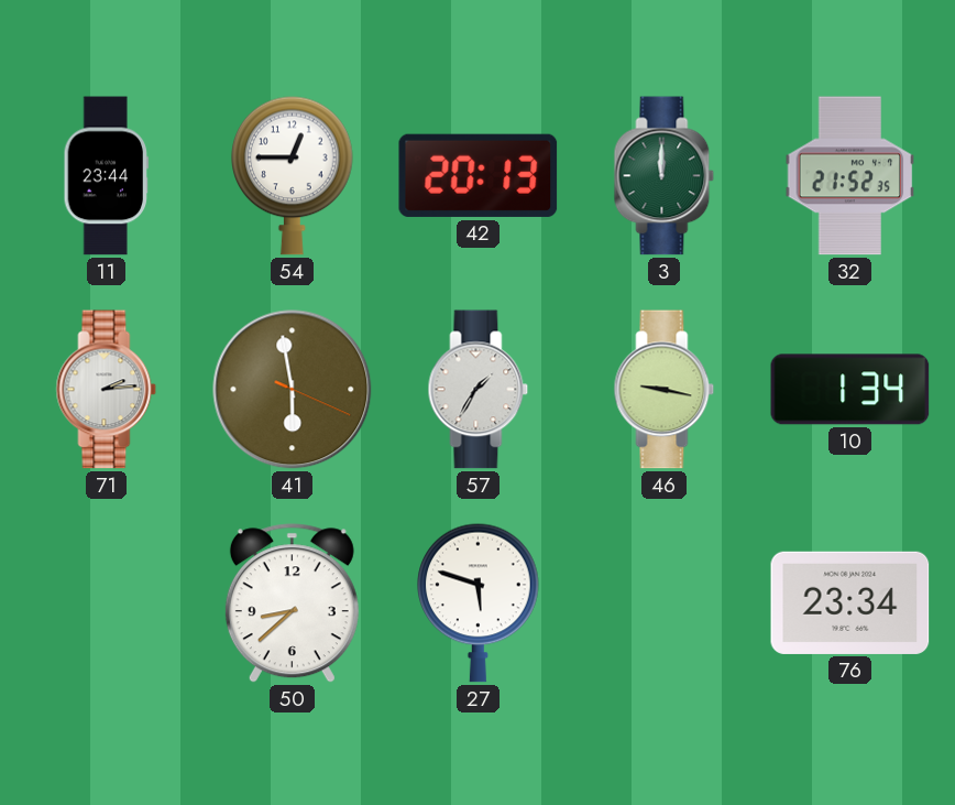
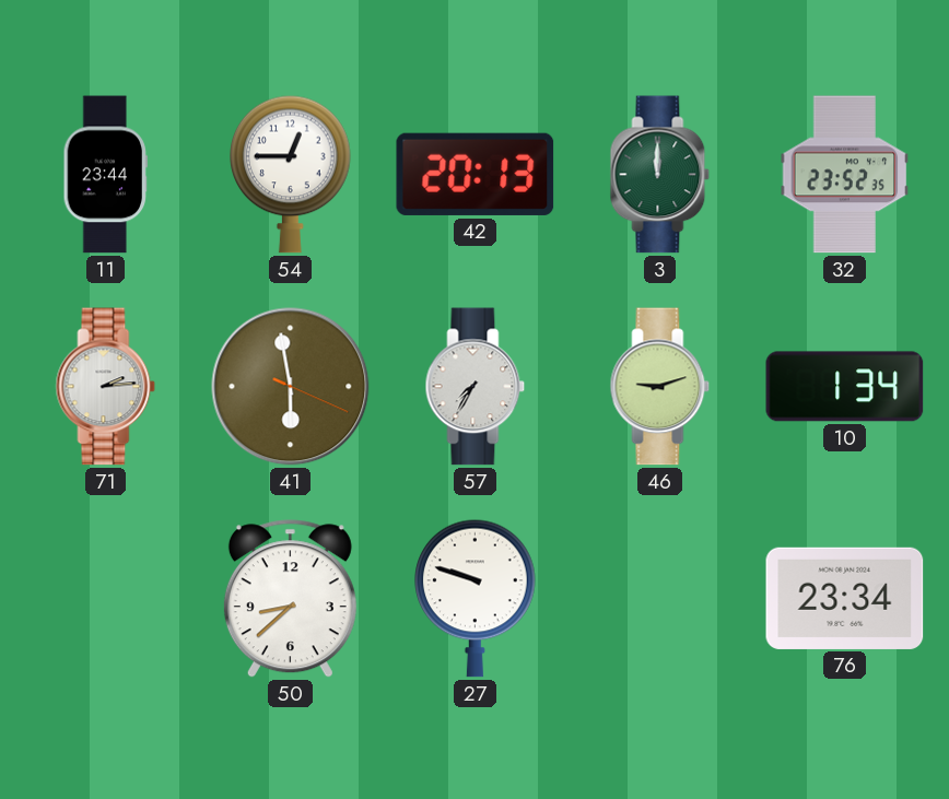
32: 21:52 -> 23:52
57: 1:35 -> 7:35
46: 9:17 -> 9:12
27: 5:48 -> 9:48
